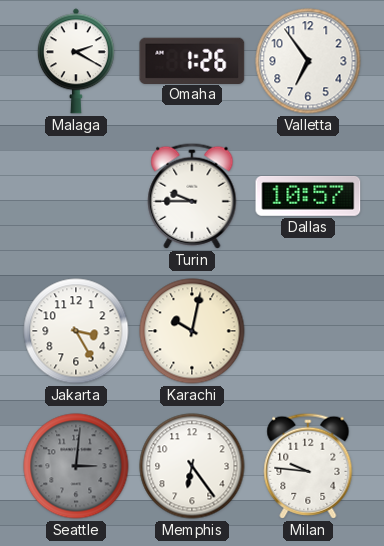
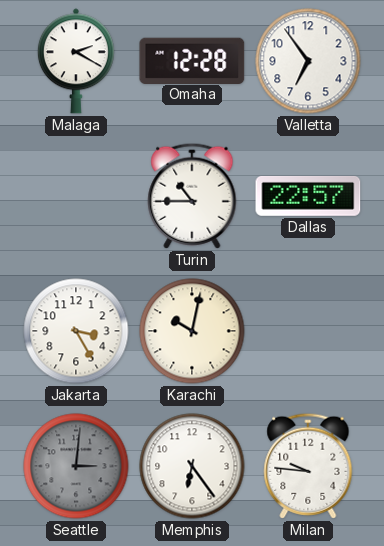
Omaha: 1:26 -> 12:28
Turin: 9:45 -> 10:45
Dallas: 10:57 -> 22:57
